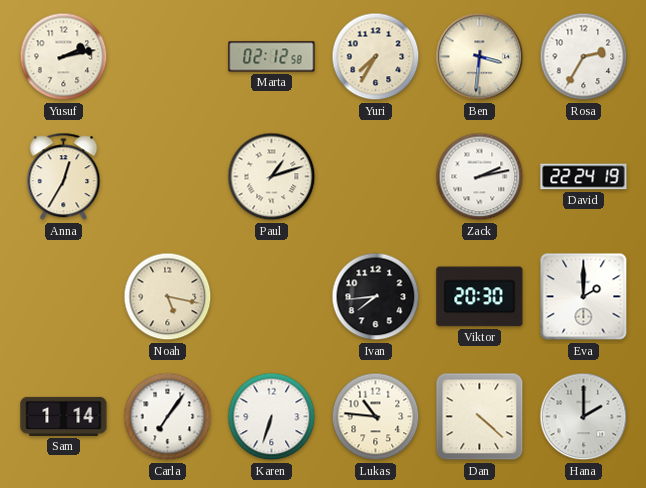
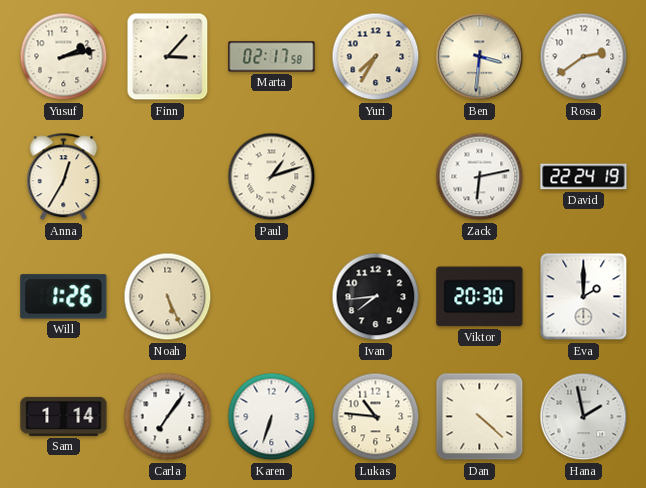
Finn: none -> 3:07
Marta: 02:12 -> 02:17
Rosa: 2:35 -> 2:39
Zack: 2:13 -> 6:13
Will: none -> 1:26
Noah: 5:17 -> 5:26
Hana: 2:00 -> 1:58
